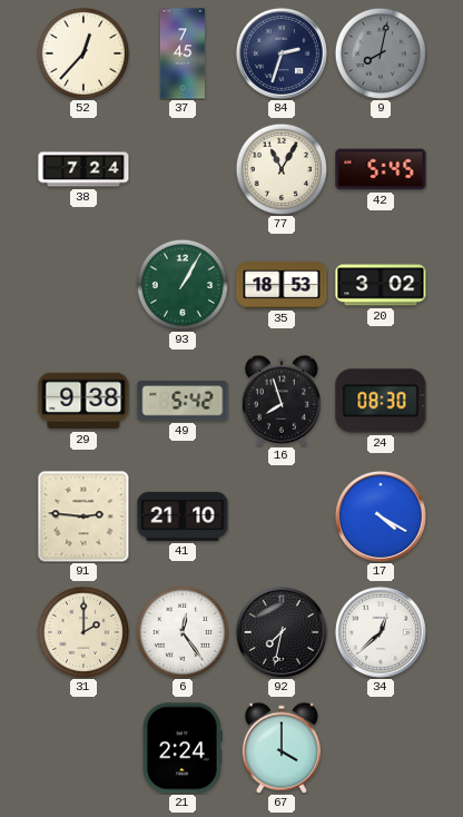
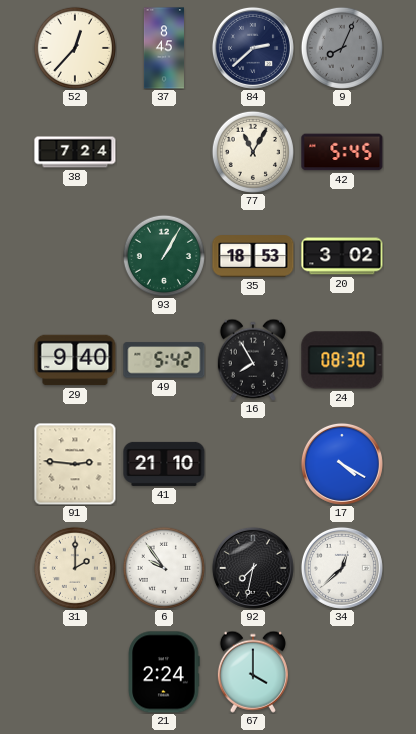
37: 7:45 -> 8:45
84: 2:33 -> 2:38
9: 8:02 -> 8:04
29: 9:38 -> 9:40
16: 7:57 -> 7:55
6: 12:24 -> 9:54
